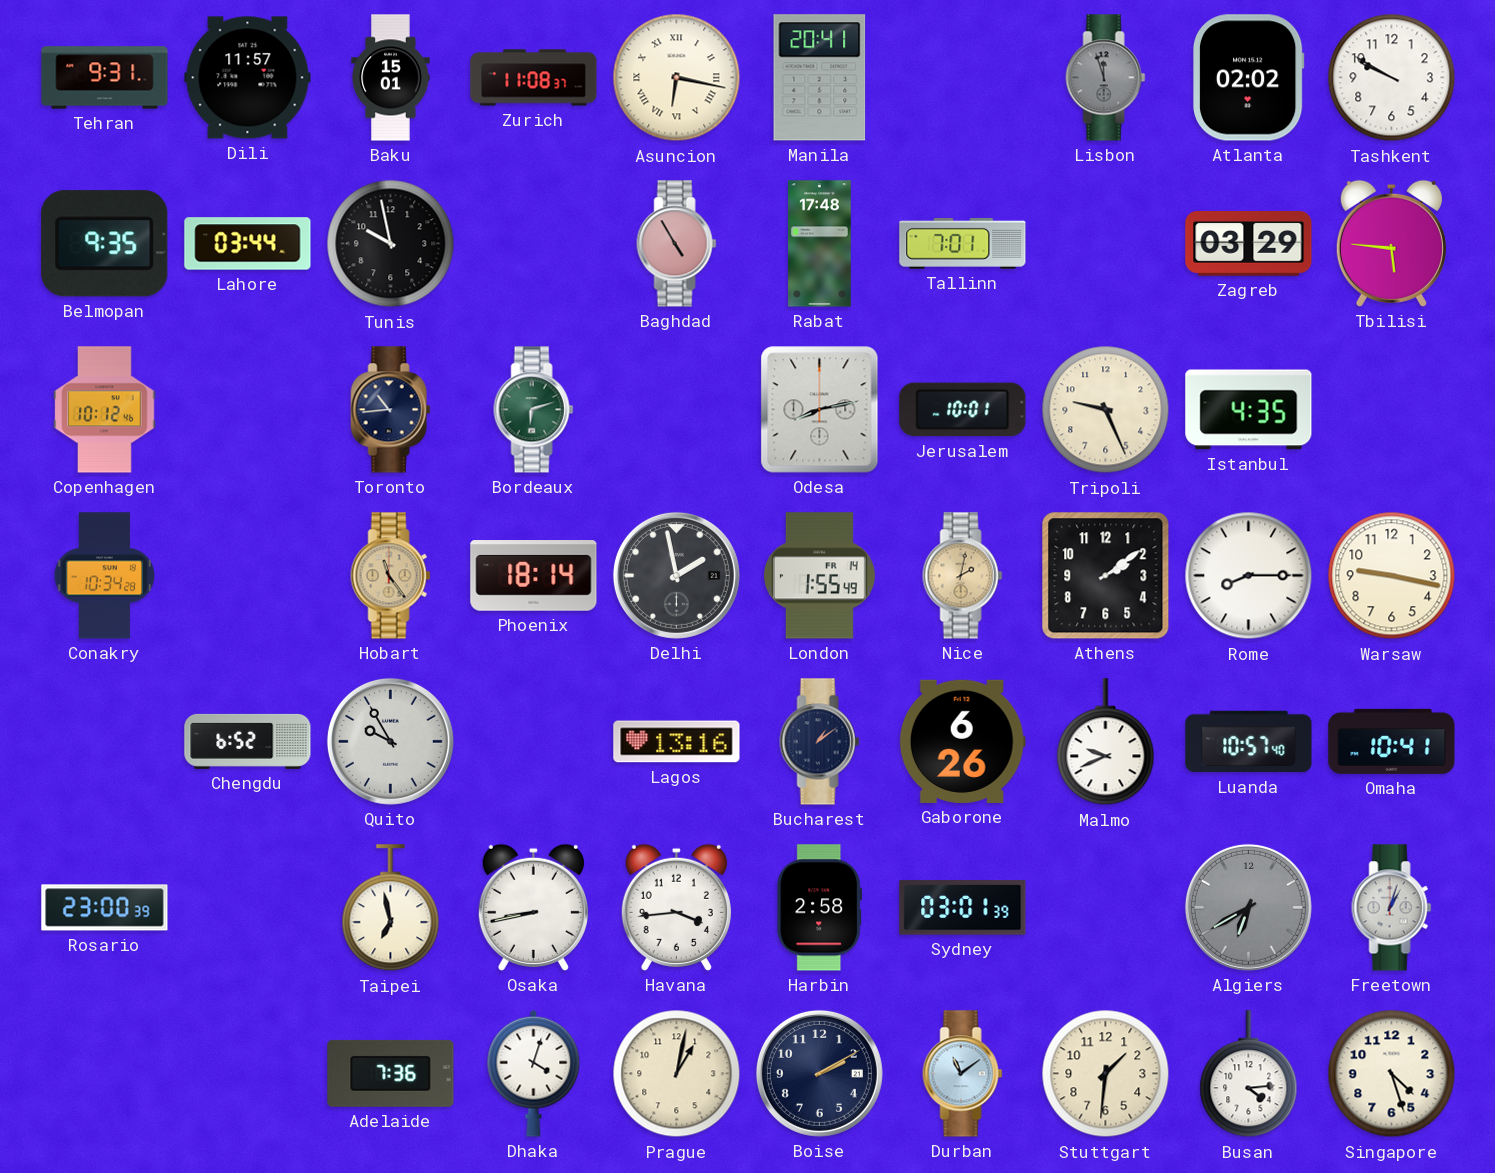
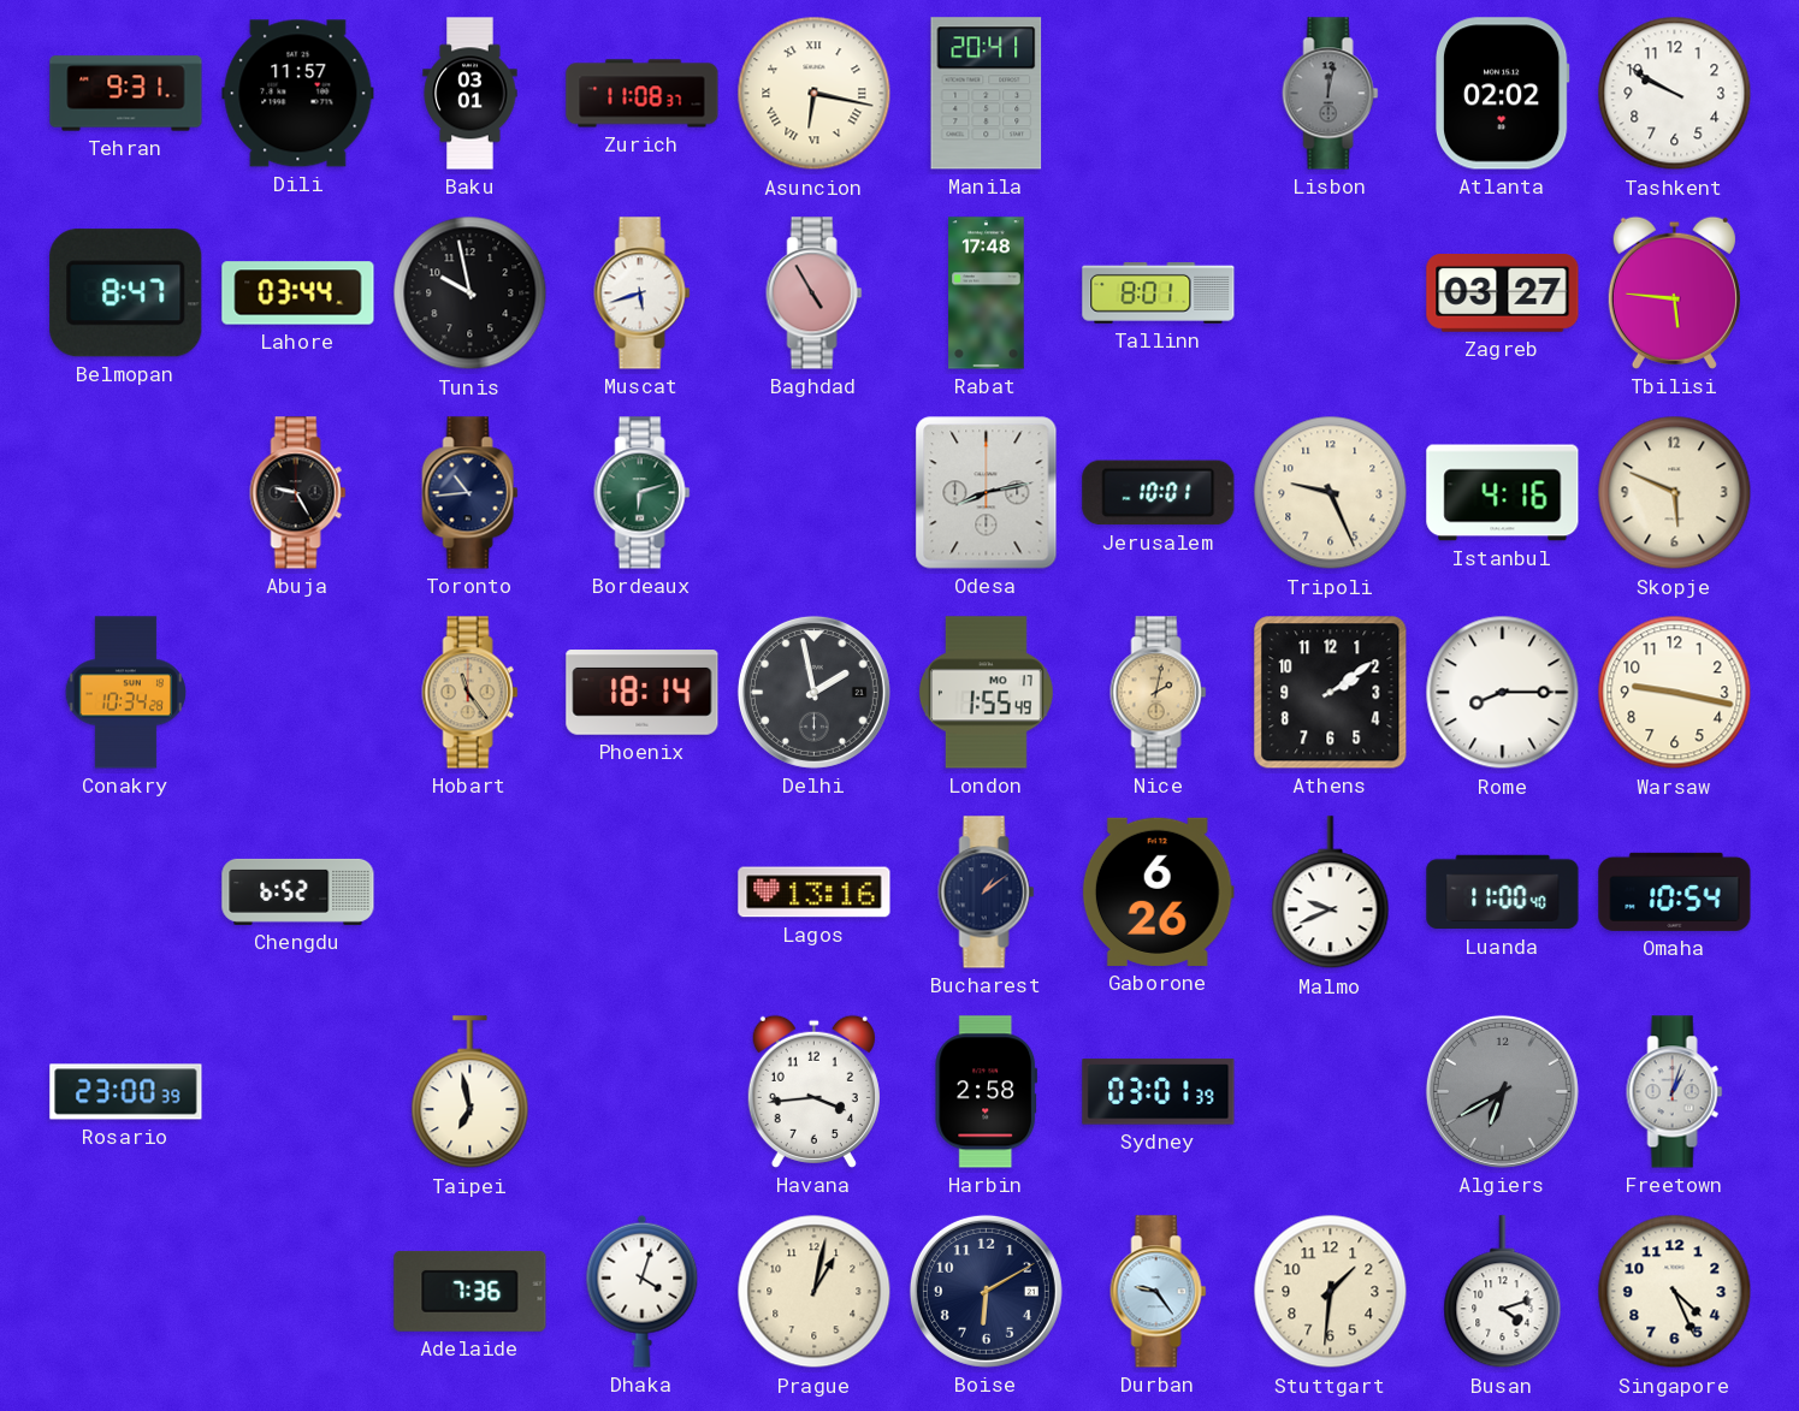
Baku: 15:01 -> 03:01
Lisbon: 11:57 -> 12:02
Belmopan: 9:35 -> 8:47
Muscat: none -> 5:42
Tallinn: 7:01 -> 8:01
Zagreb: 03:29 -> 03:27
Copenhagen: 10:12 -> none
Abuja: none -> 9:25
Istanbul: 4:35 -> 4:16
Skopje: none -> 5:49
London date: FR 14 -> MO 17
Quito: 9:55 -> none
Luanda: 10:57 -> 11:00
Omaha: 10:41 -> 10:54
Osaka: 8:43 -> none
Boise: 2:10 -> 6:10
Durban: 11:09 -> 9:24
Busan: 4:14 -> 4:12
Singapore: 4:27 -> 4:26
